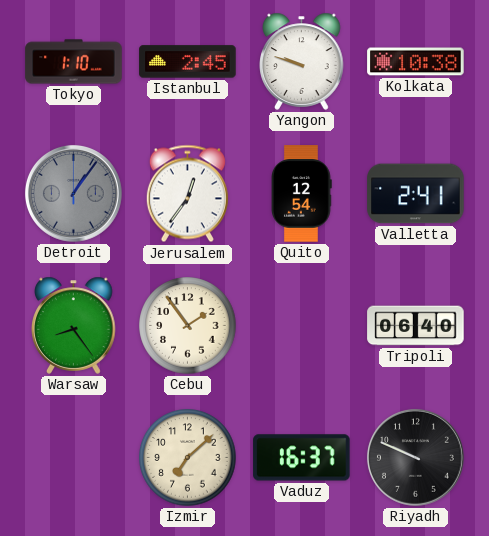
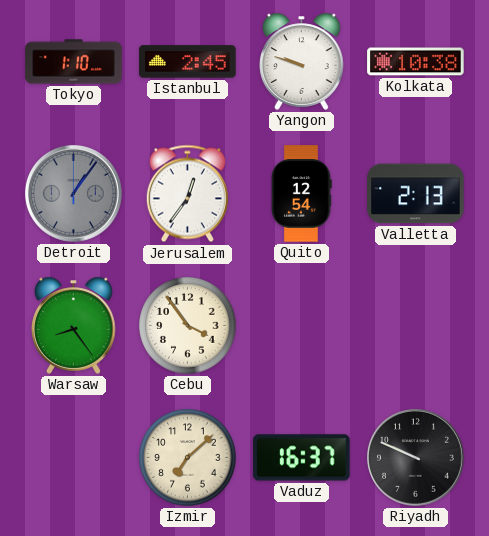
Valletta: 2:41 -> 2:13
Cebu: 1:54 -> 3:54
Tripoli: 06:40 -> none
